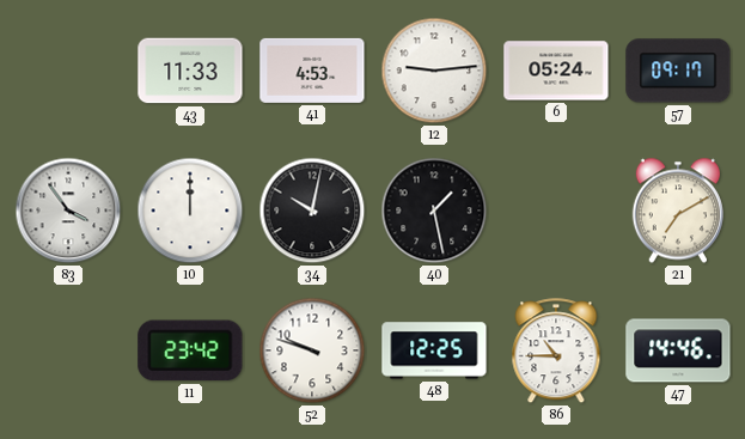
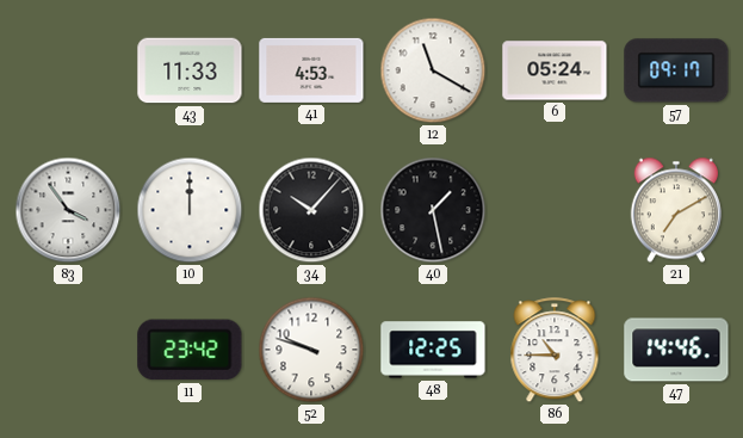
12: 9:14 -> 11:20
34: 10:02 -> 10:07
